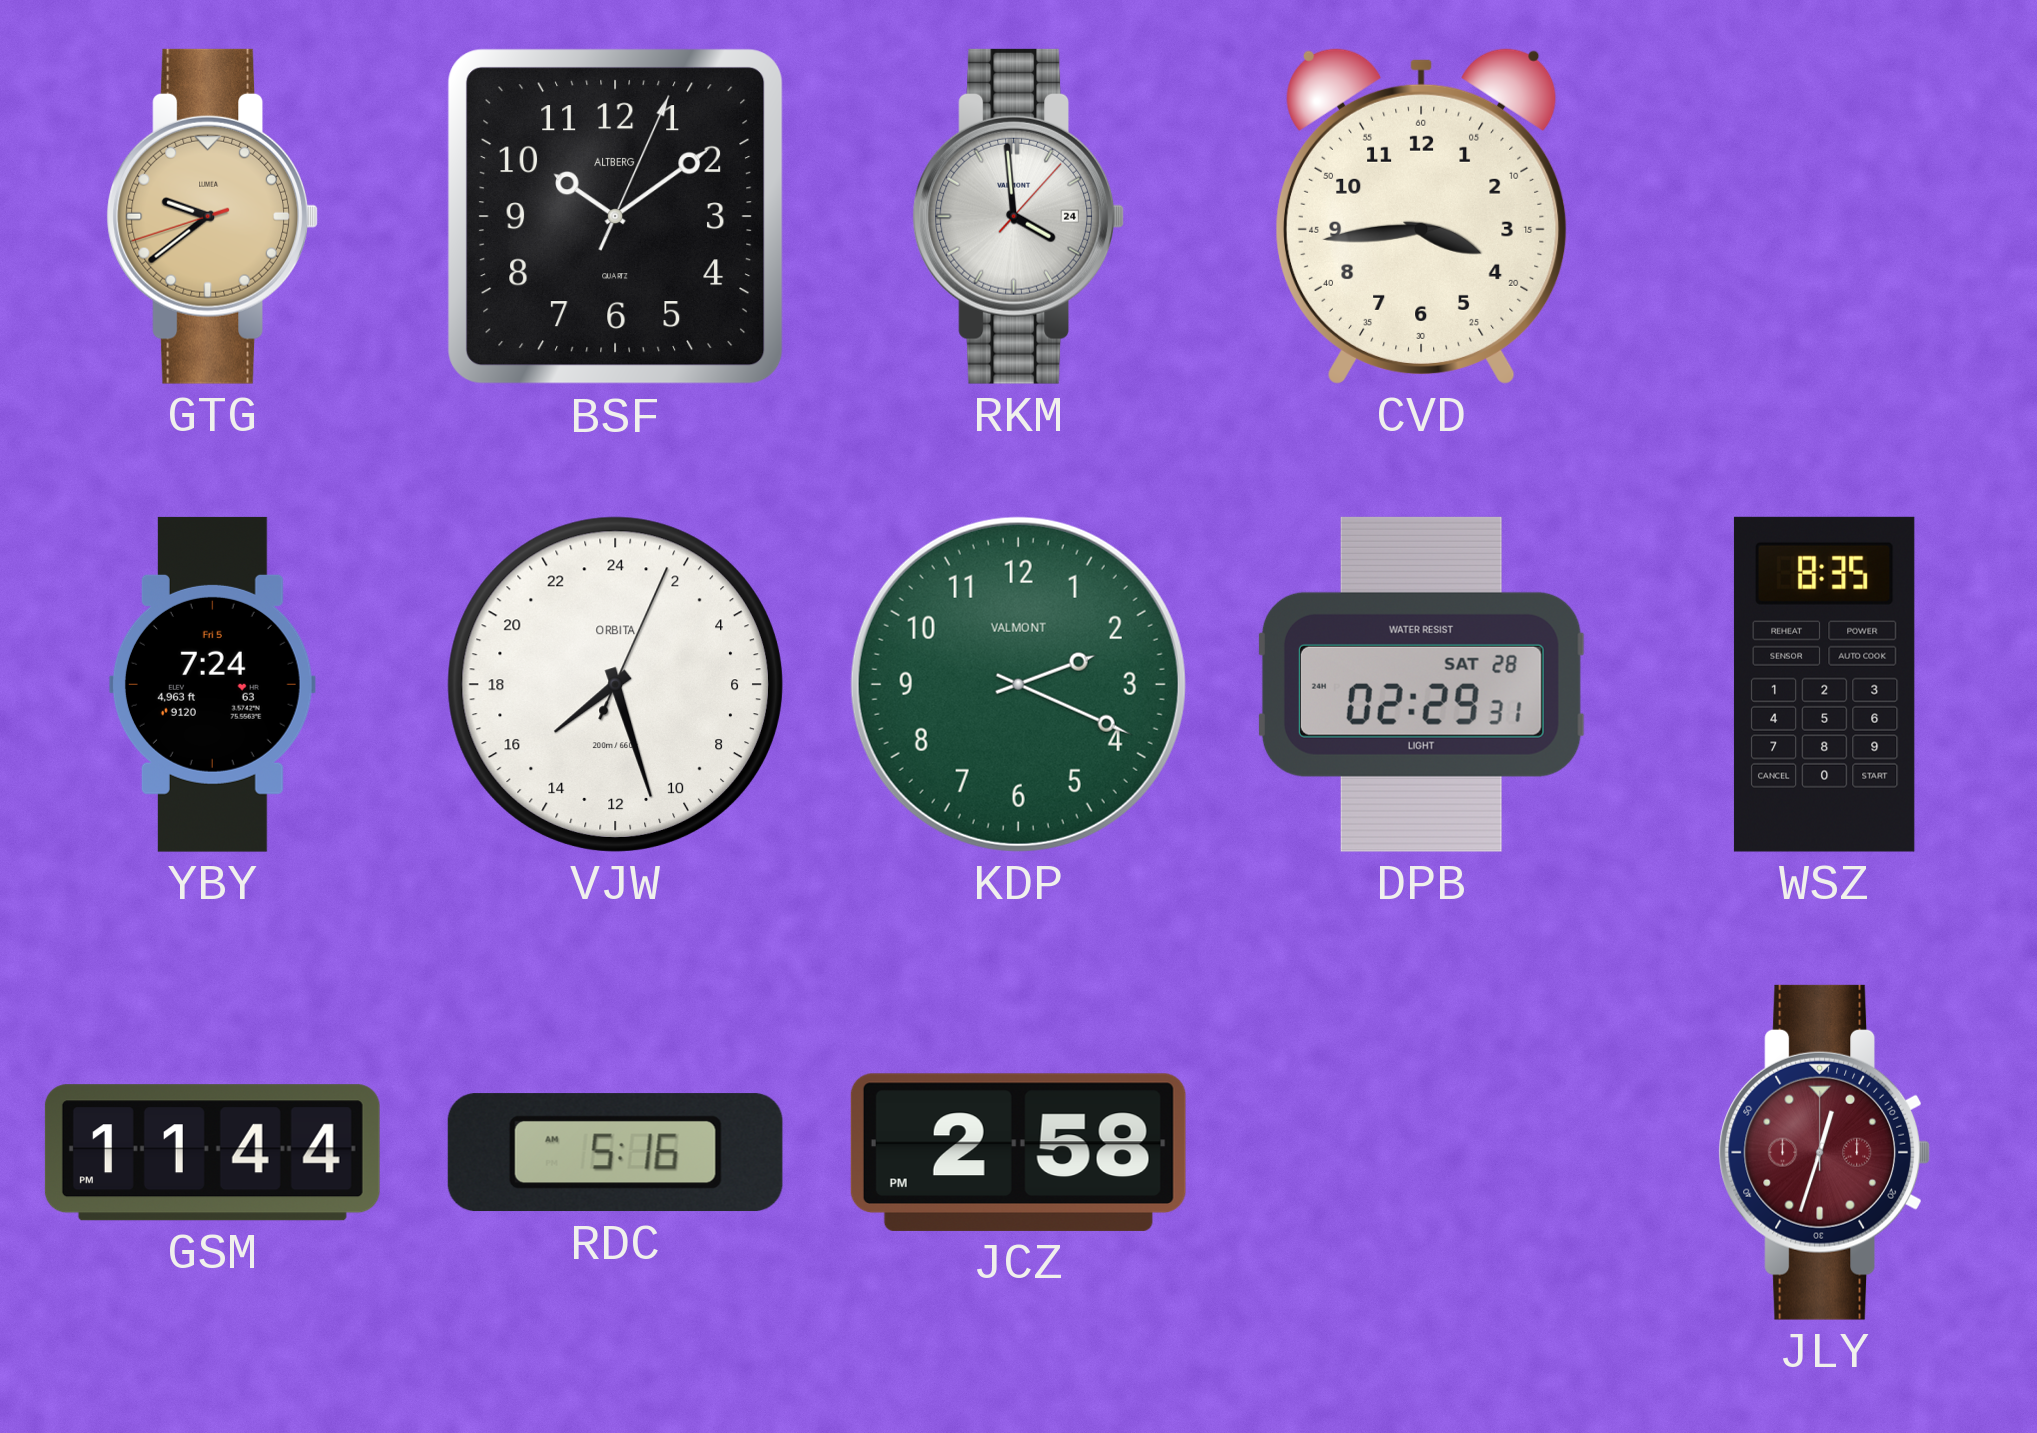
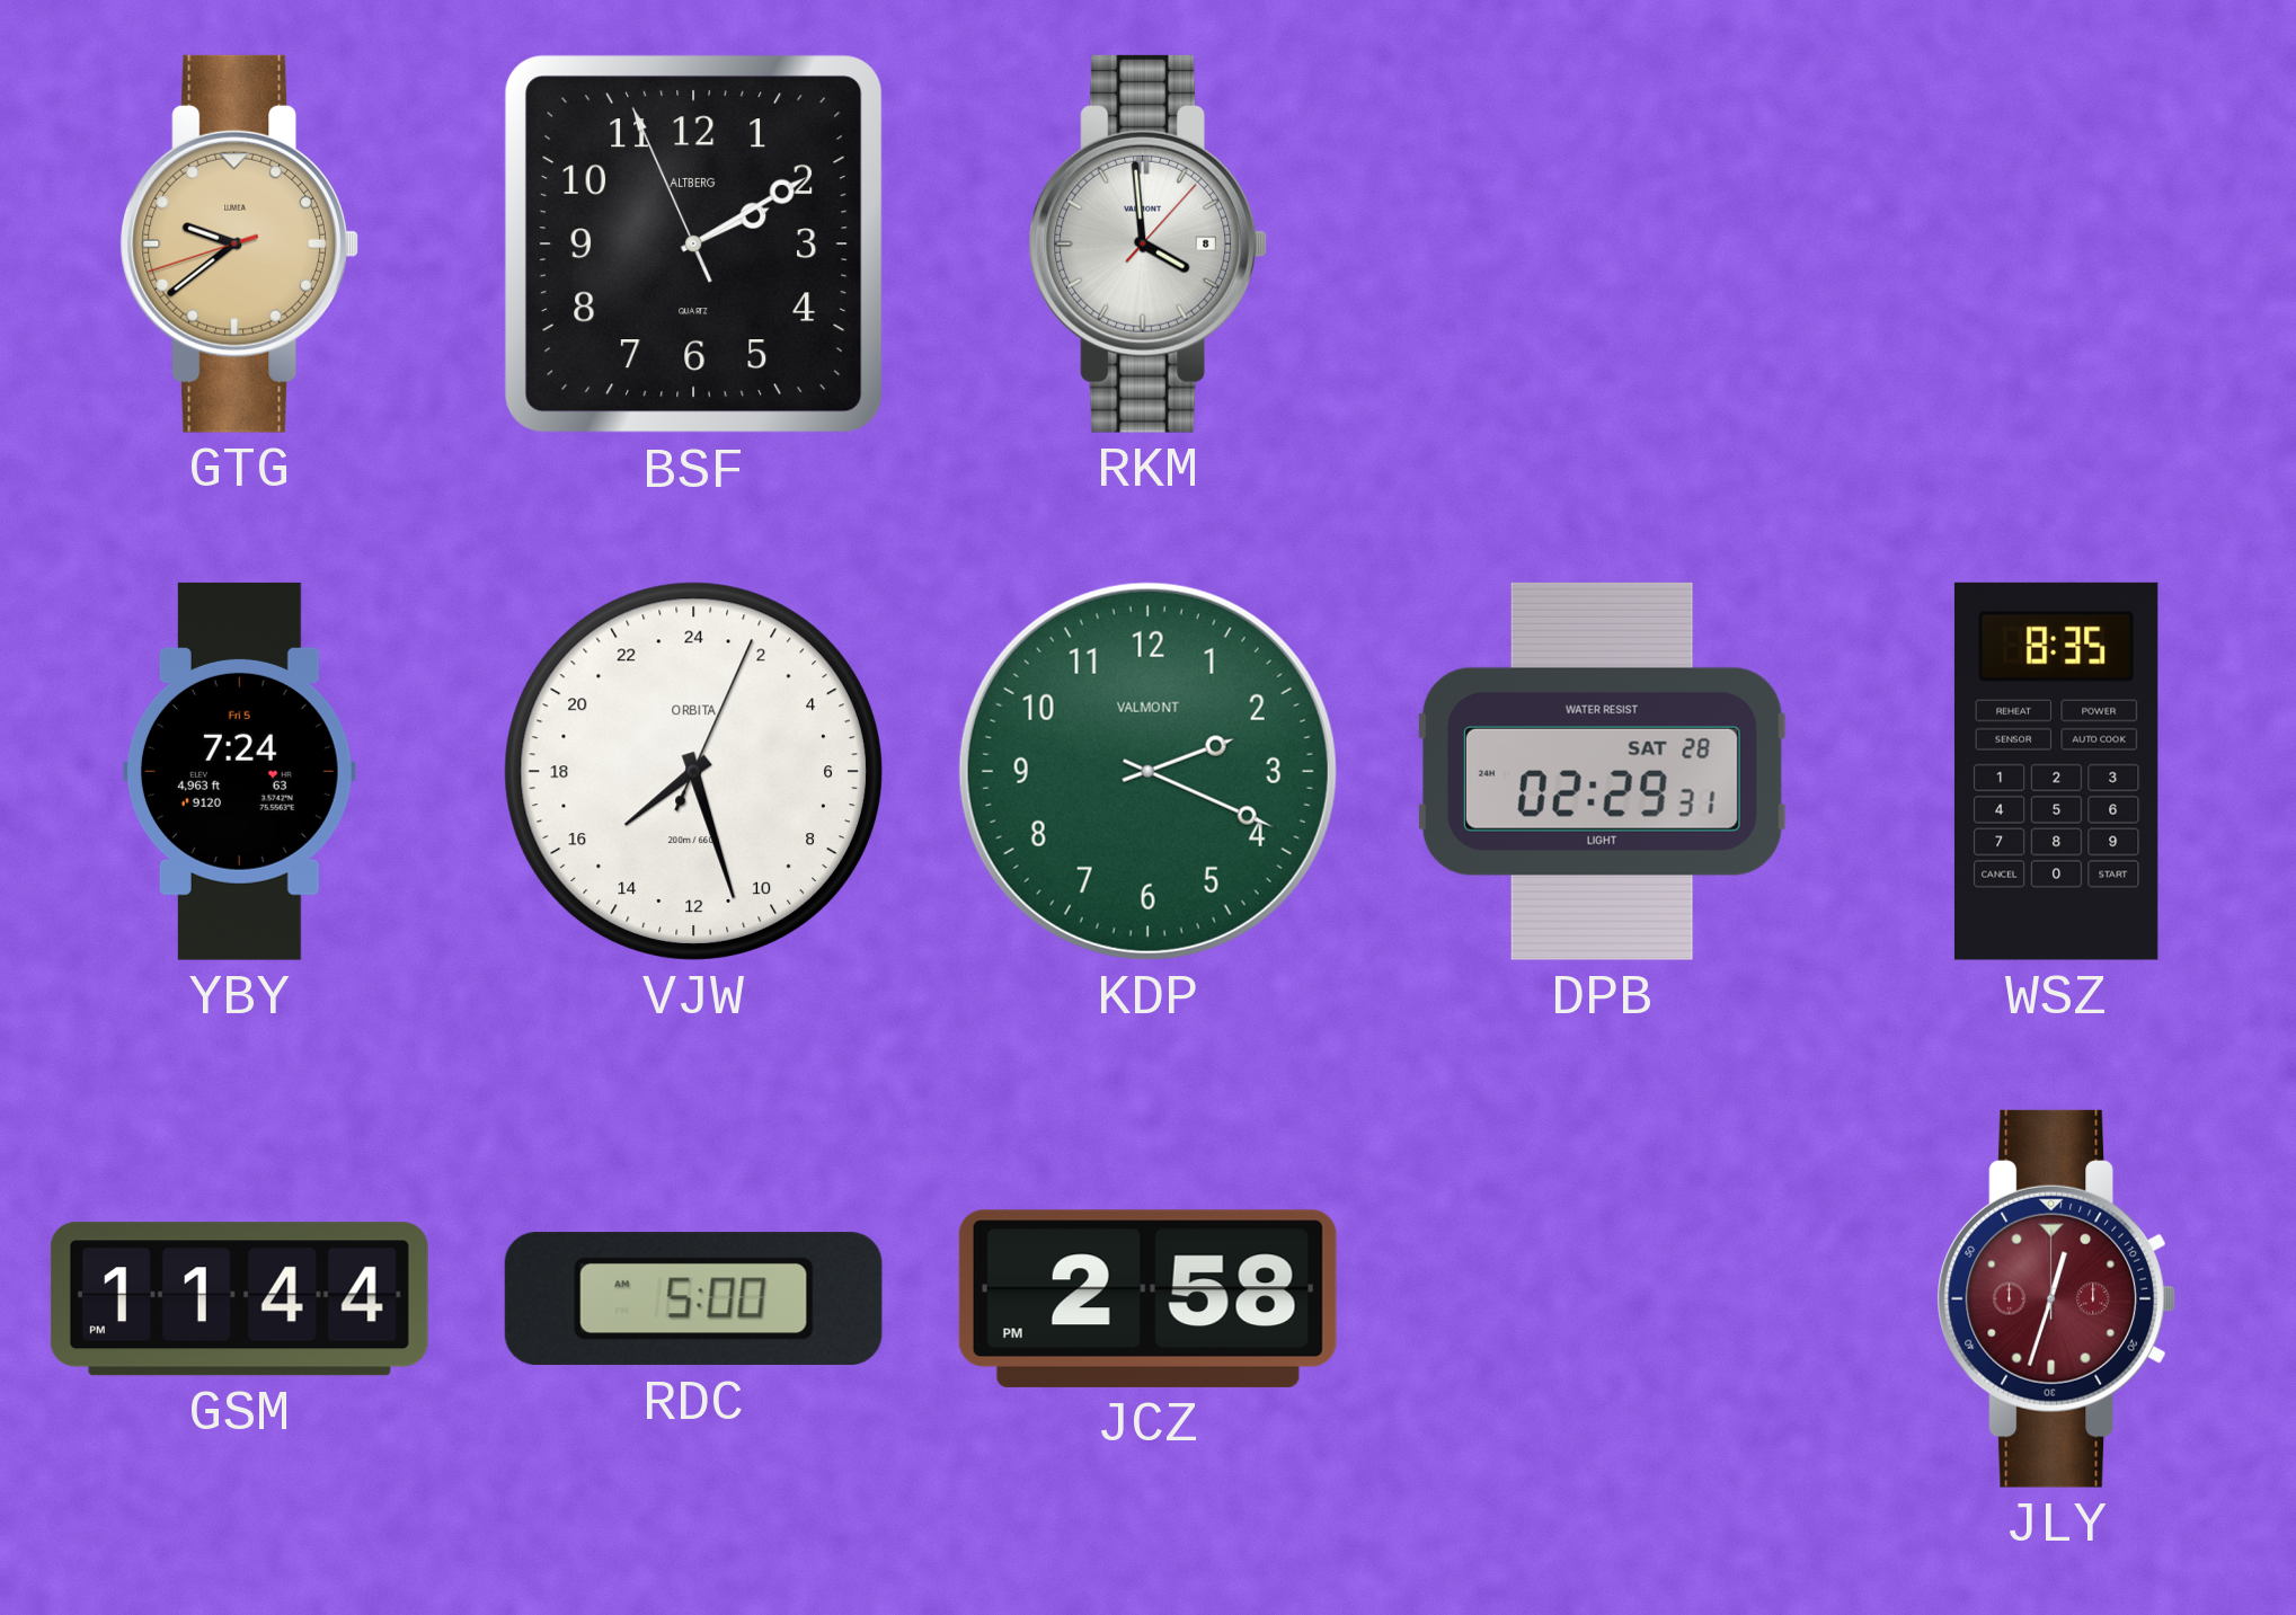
BSF: 10:09 -> 2:09
RKM date: 24 -> 8
CVD: 3:44 -> none
RDC: 5:16 -> 5:00
